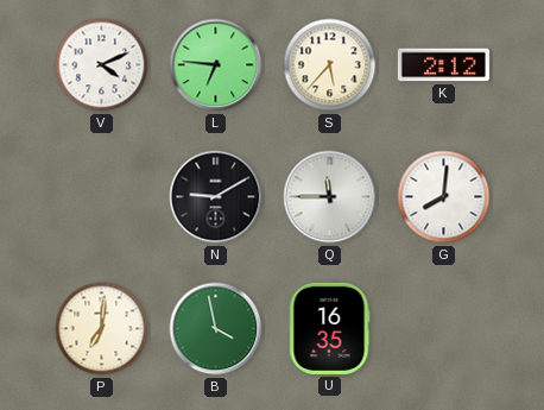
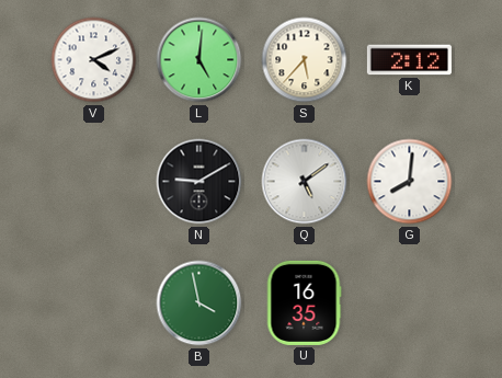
L: 6:46 -> 5:01
Q: 11:45 -> 5:09
P: 7:01 -> none
